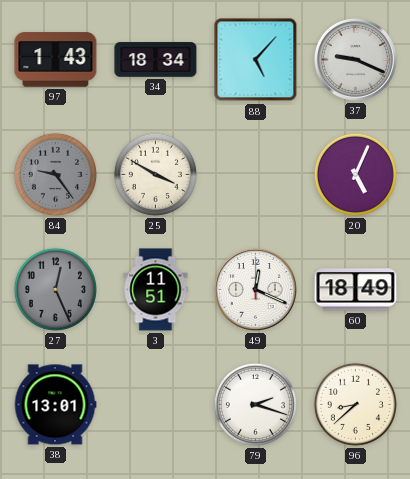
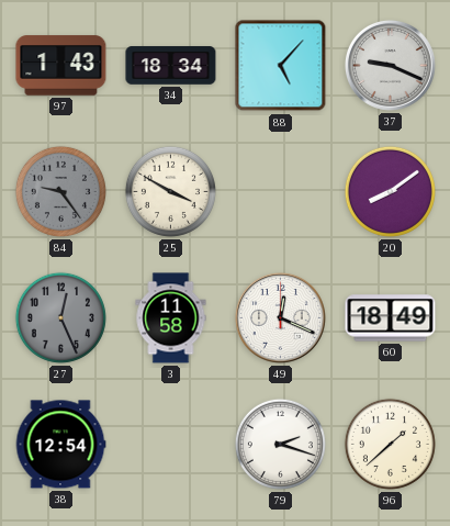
20: 5:04 -> 8:09
3: 11:51 -> 11:58
38: 13:01 -> 12:54
96: 8:38 -> 1:38
